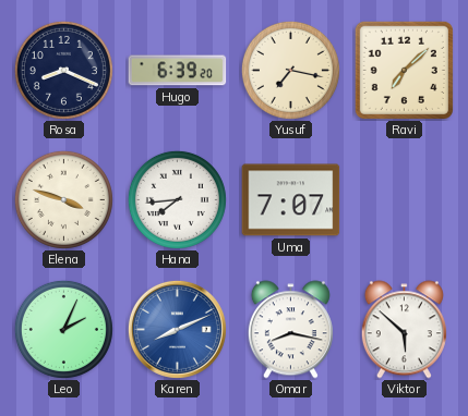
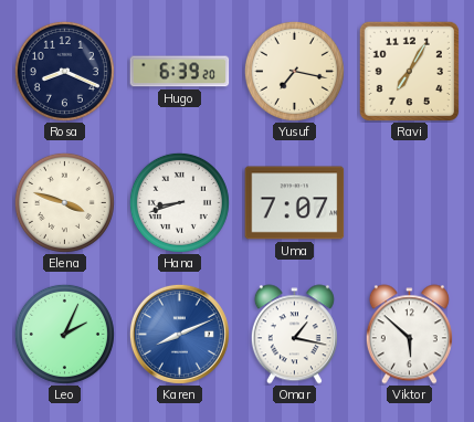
Ravi: 7:08 -> 7:05
Hana: 7:44 -> 8:42
Omar: 8:17 -> 1:17
